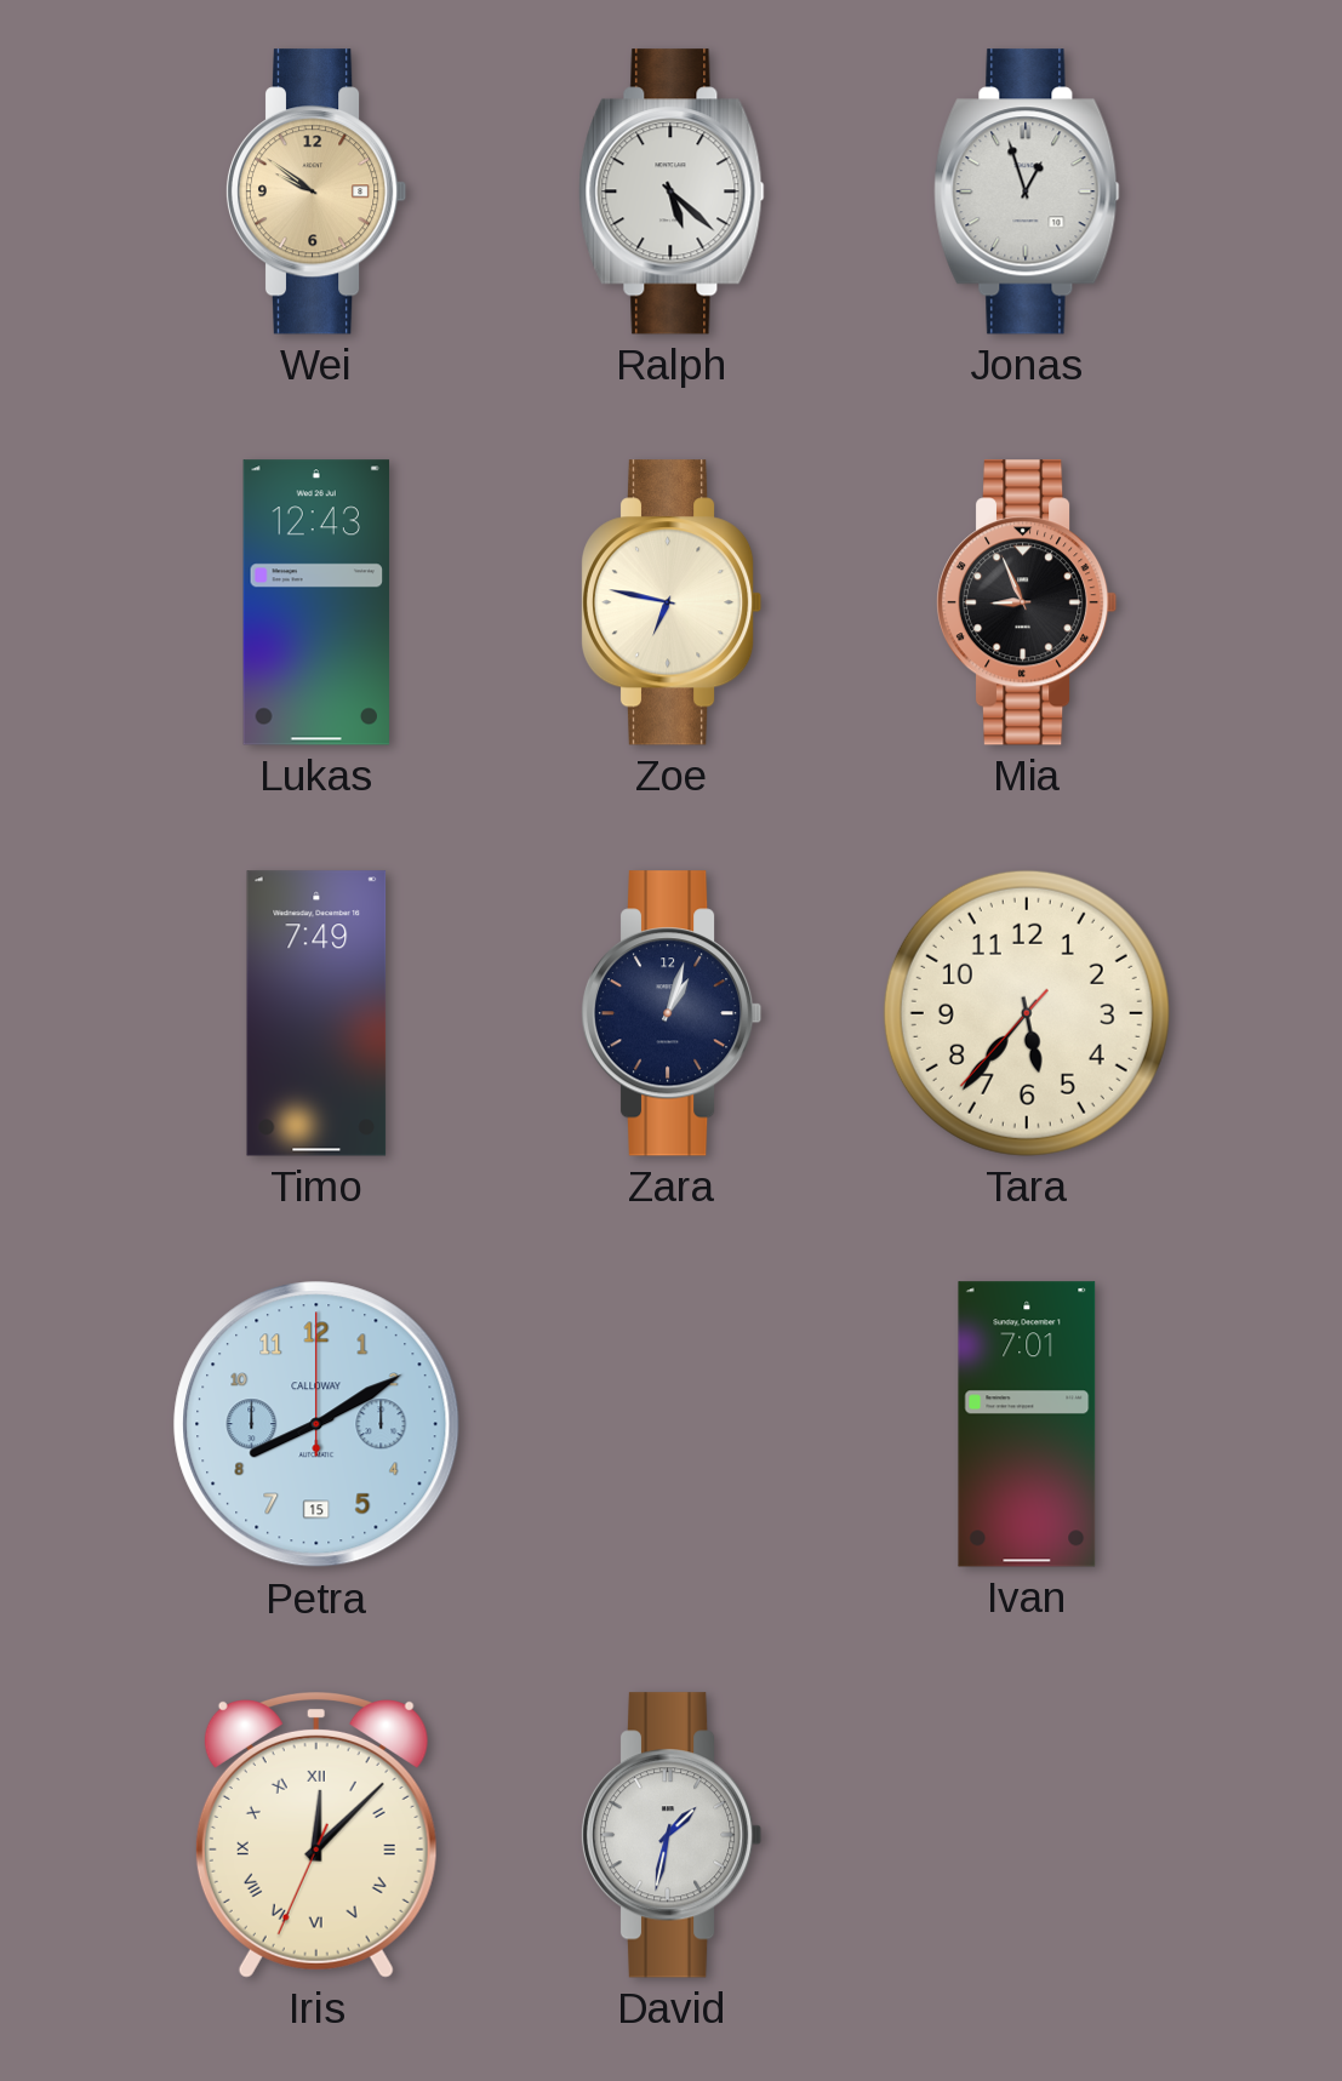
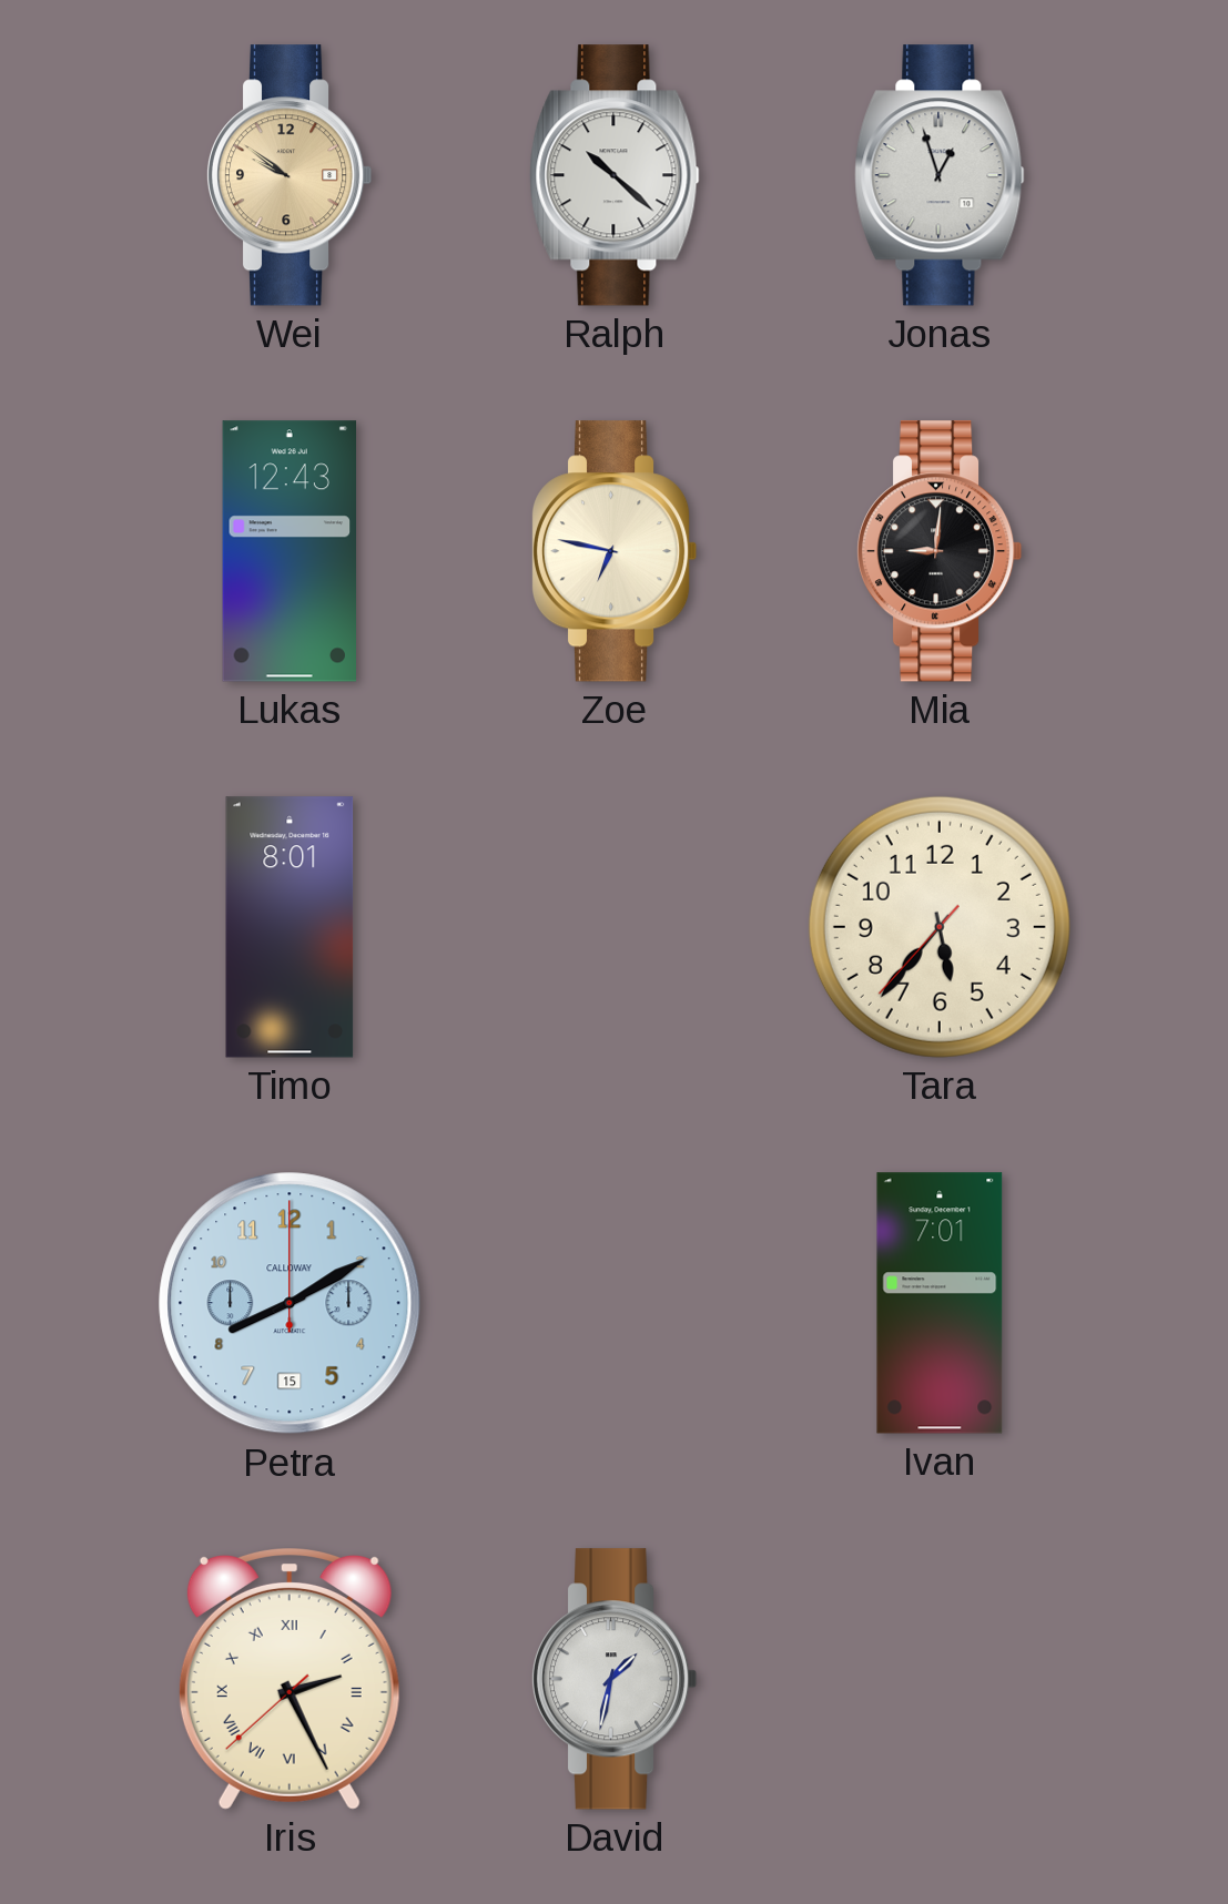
Ralph: 5:22 -> 10:22
Mia: 8:56 -> 9:01
Timo: 7:49 -> 8:01
Zara: 1:03 -> none
Iris: 12:07 -> 2:25
